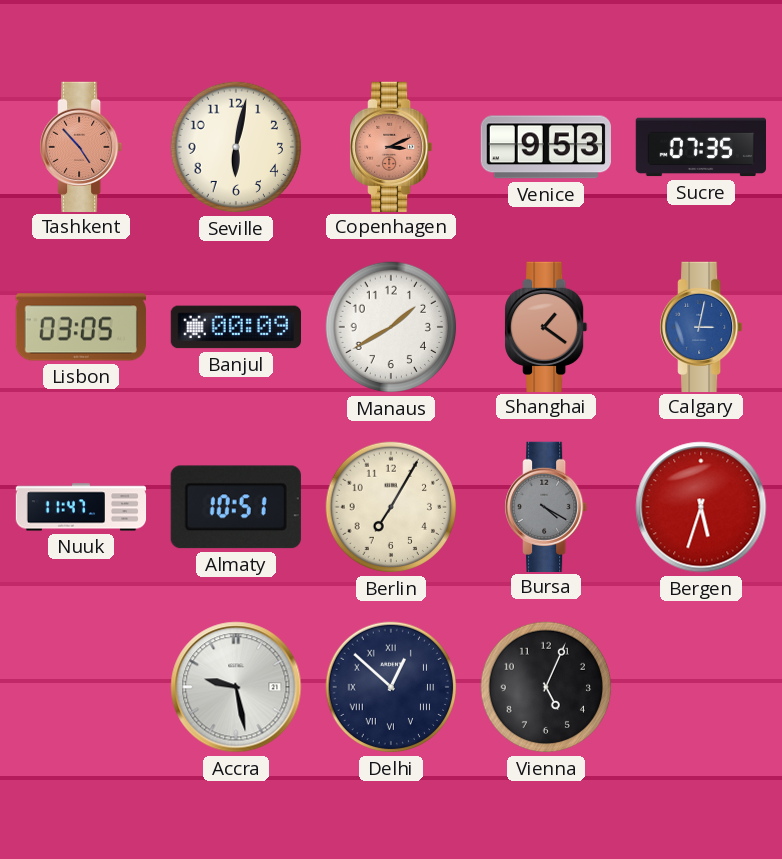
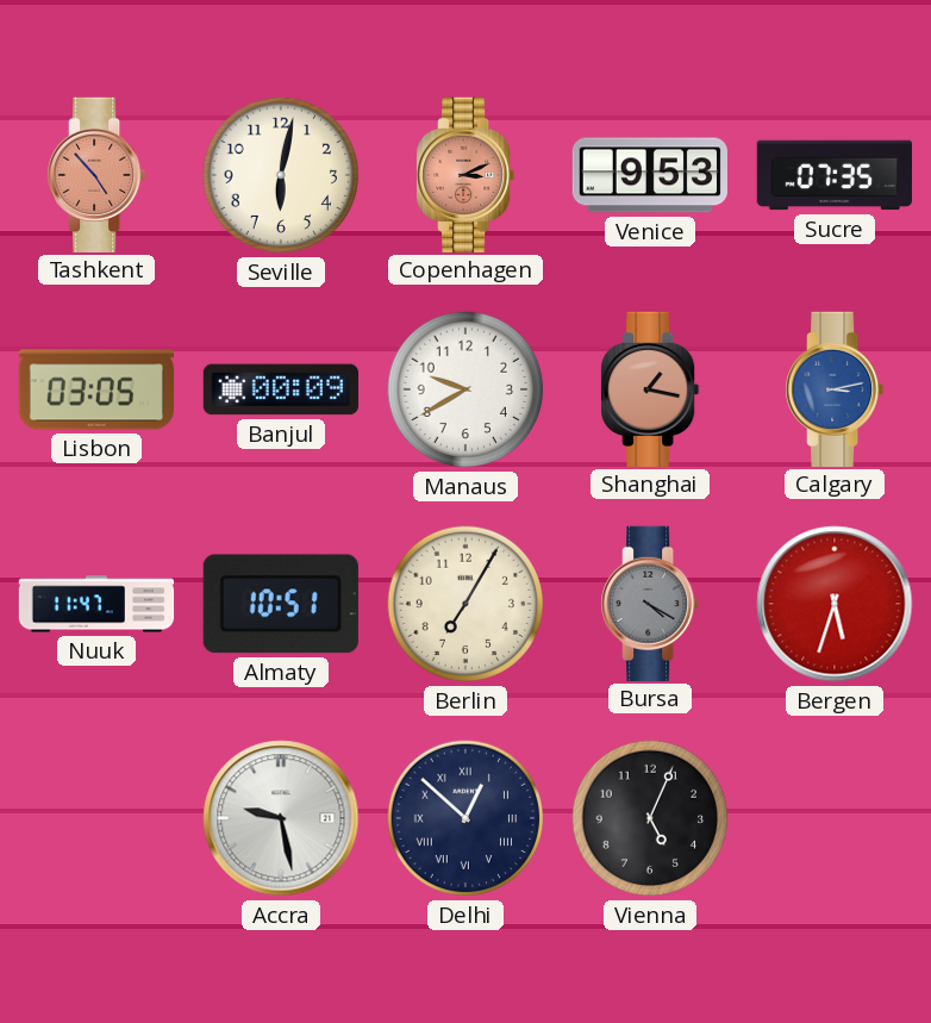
Manaus: 1:40 -> 9:40
Shanghai: 1:21 -> 1:17
Calgary: 3:02 -> 3:13
